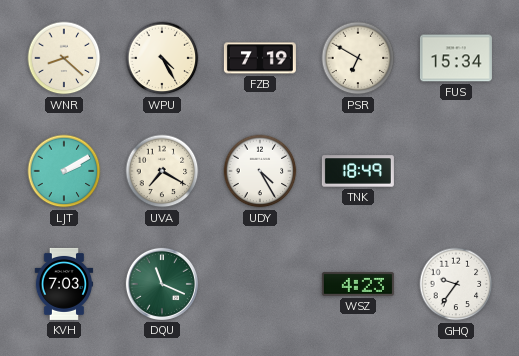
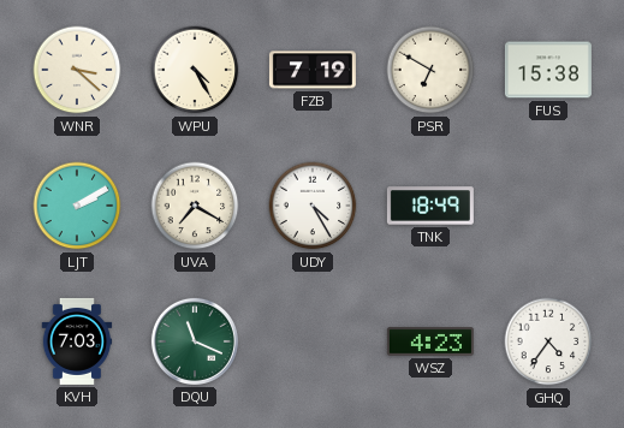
WNR: 8:22 -> 3:22
FUS: 15:34 -> 15:38
GHQ: 9:36 -> 4:36
